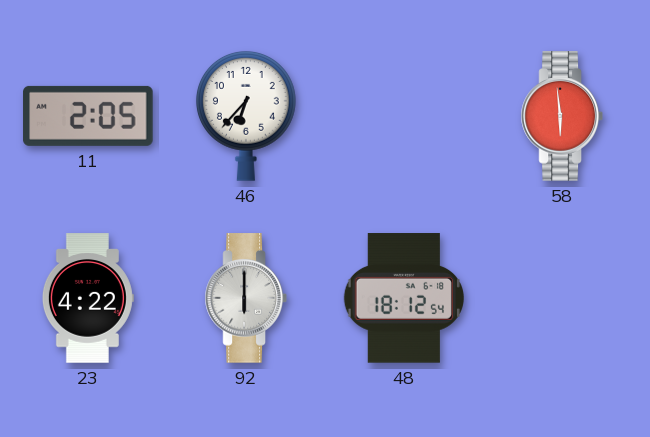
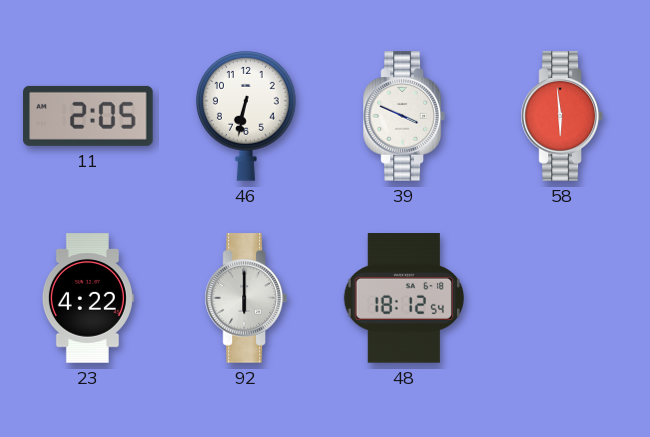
46: 6:37 -> 6:32
39: none -> 3:49
